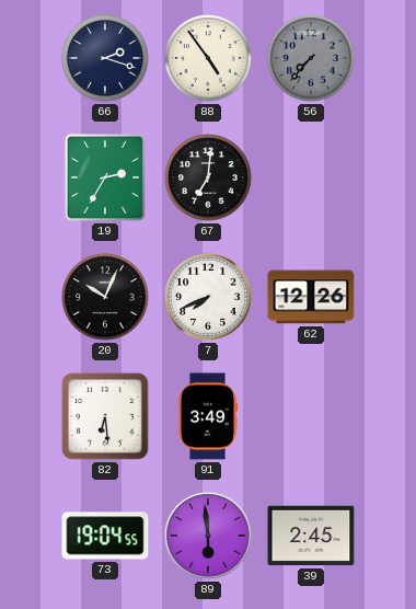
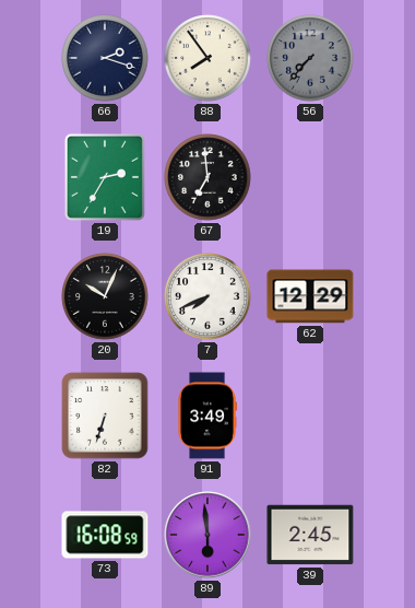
88: 4:54 -> 7:54
67: 7:01 -> 6:59
62: 12:26 -> 12:29
82: 6:29 -> 6:33
73: 19:04 -> 16:08
